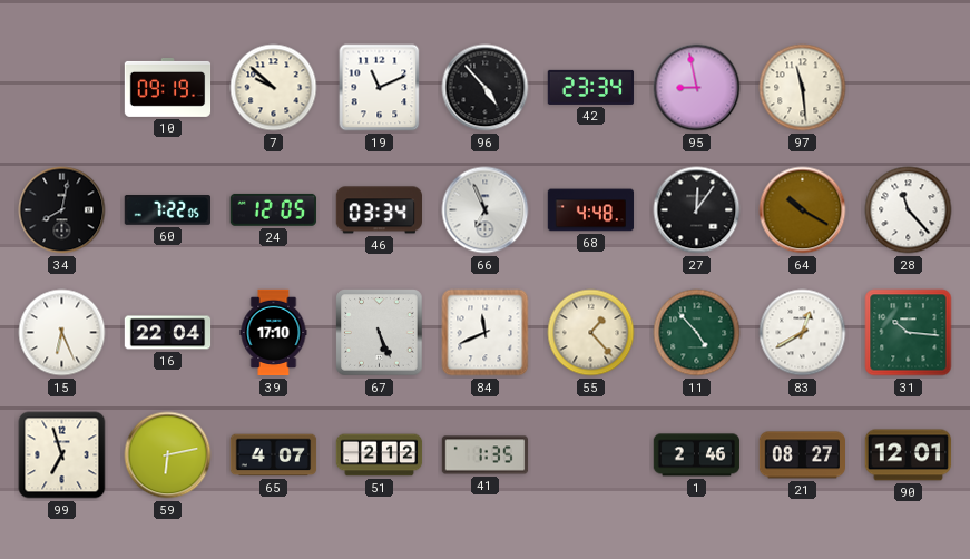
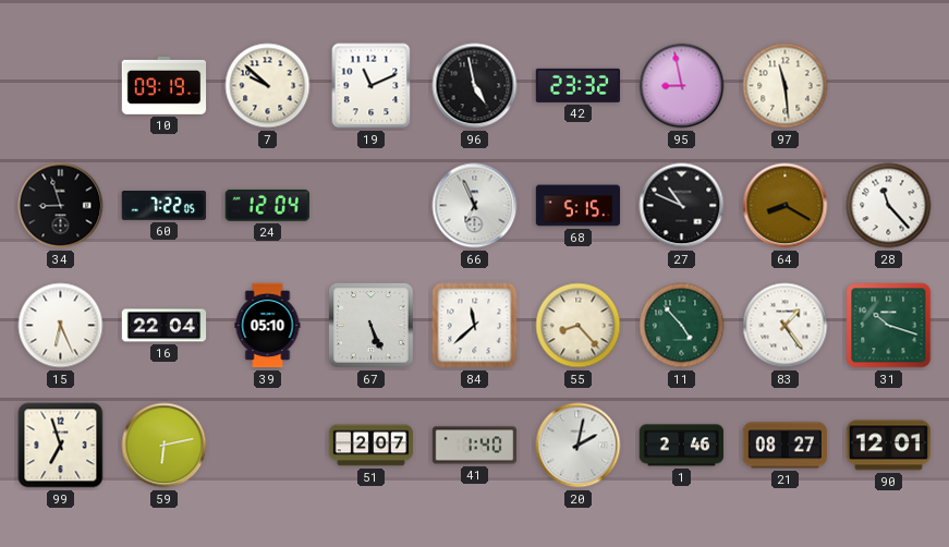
96: 4:53 -> 4:58
42: 23:34 -> 23:32
34: 8:02 -> 8:57
24: 12:05 -> 12:04
46: 03:34 -> none
68: 4:48 -> 5:15
27: 12:06 -> 10:49
64: 10:20 -> 8:20
39: 17:10 -> 05:10
84: 11:41 -> 11:38
55: 1:23 -> 8:23
83: 12:40 -> 1:24
31: 10:16 -> 10:18
65: 4:07 -> none
51: 2:12 -> 2:07
41: 1:35 -> 1:40
20: none -> 2:02
